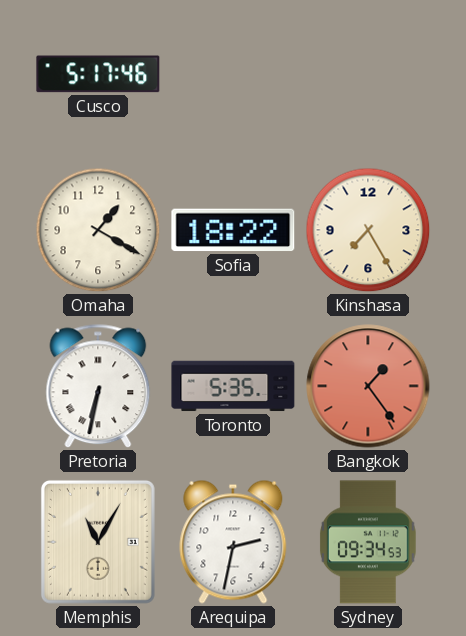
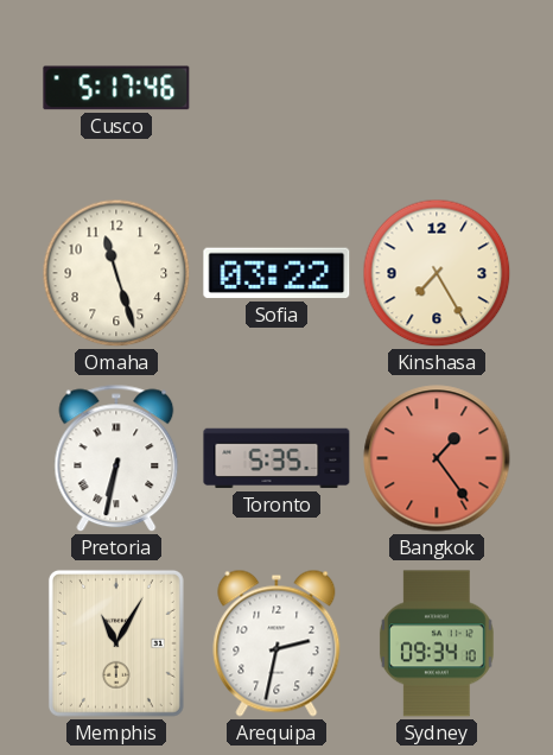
Omaha: 1:20 -> 11:27
Sofia: 18:22 -> 03:22
Sydney: 09:34:53 -> 09:34:10
